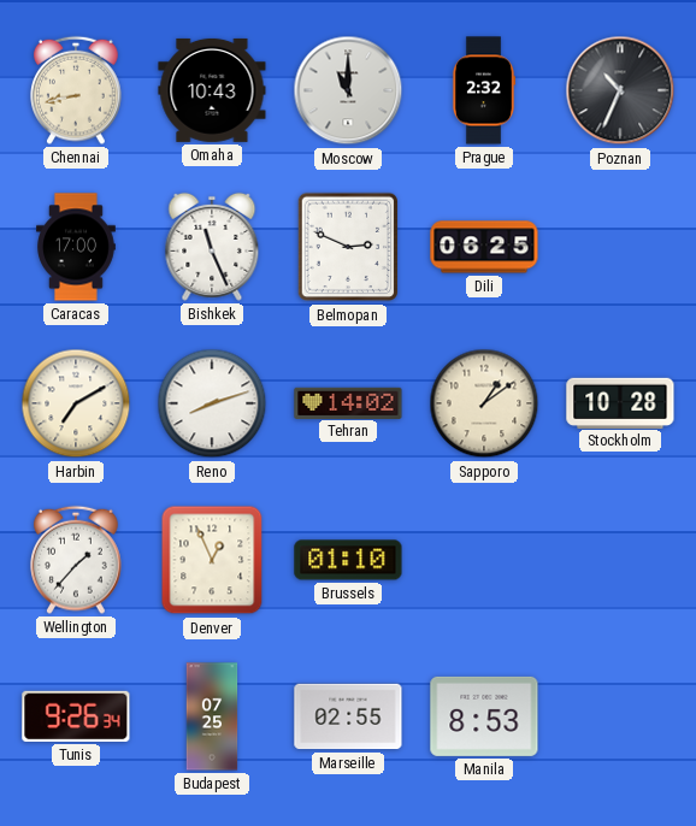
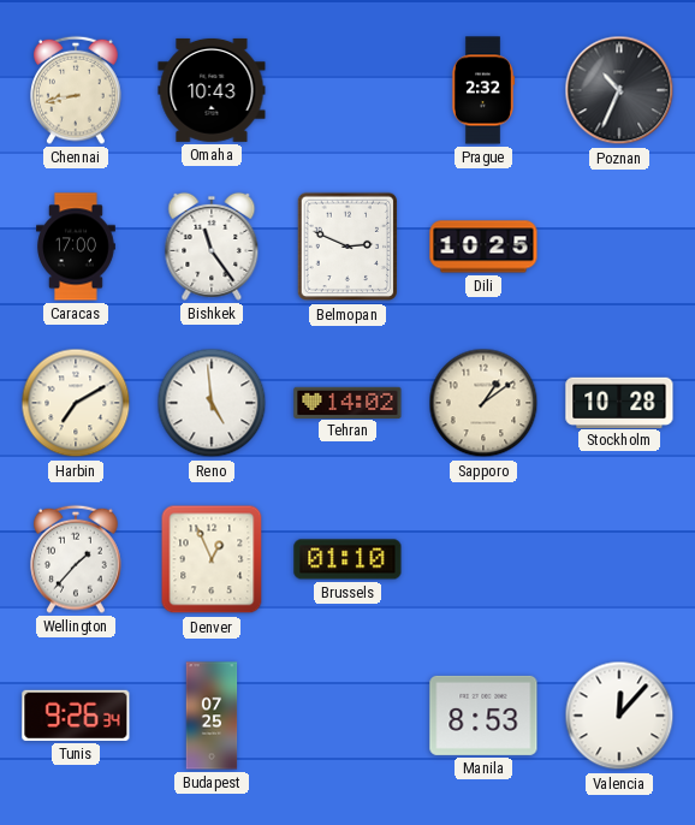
Moscow: 11:00 -> none
Bishkek: 11:26 -> 11:24
Dili: 06:25 -> 10:25
Reno: 8:12 -> 4:59
Marseille: 02:55 -> none
Valencia: none -> 12:07
